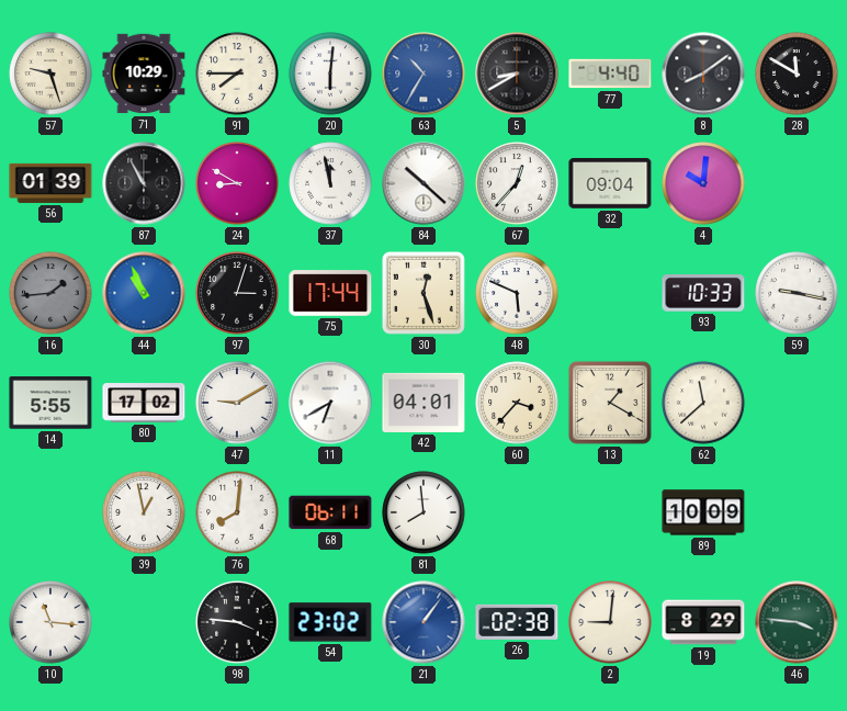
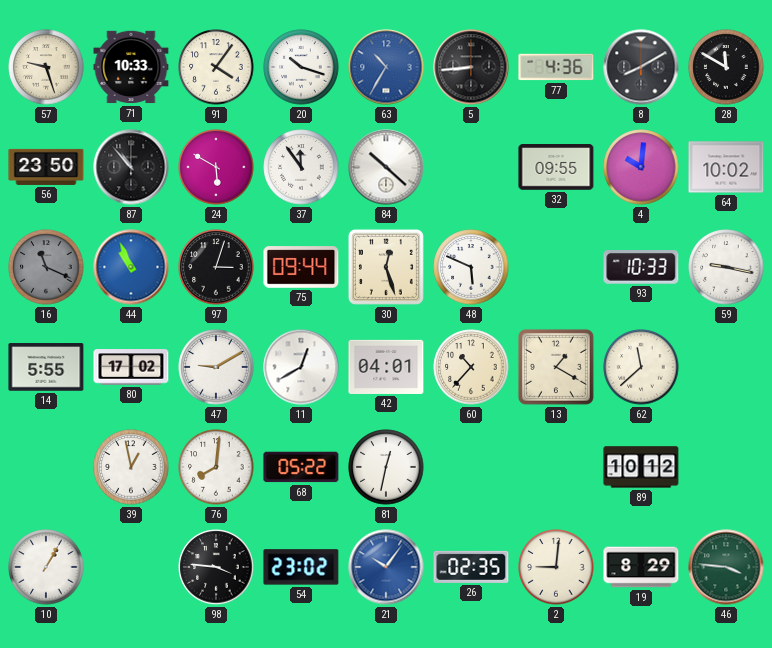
71: 10:29 -> 10:33
91: 7:45 -> 4:06
20: 6:01 -> 10:18
5: 8:40 -> 8:44
77: 4:40 -> 4:36
8: 8:09 -> 8:10
56: 01:39 -> 23:50
87: 10:55 -> 10:53
24: 8:50 -> 5:50
37: 11:58 -> 11:54
67: 12:37 -> none
32: 09:04 -> 09:55
64: none -> 10:02
16: 1:44 -> 11:19
75: 17:44 -> 09:44
11: 6:40 -> 12:40
60: 3:37 -> 10:37
68: 06:11 -> 05:22
81: 7:59 -> 12:32
89: 10:09 -> 10:12
10: 11:16 -> 1:05
21: 1:06 -> 10:06
26: 02:38 -> 02:35
